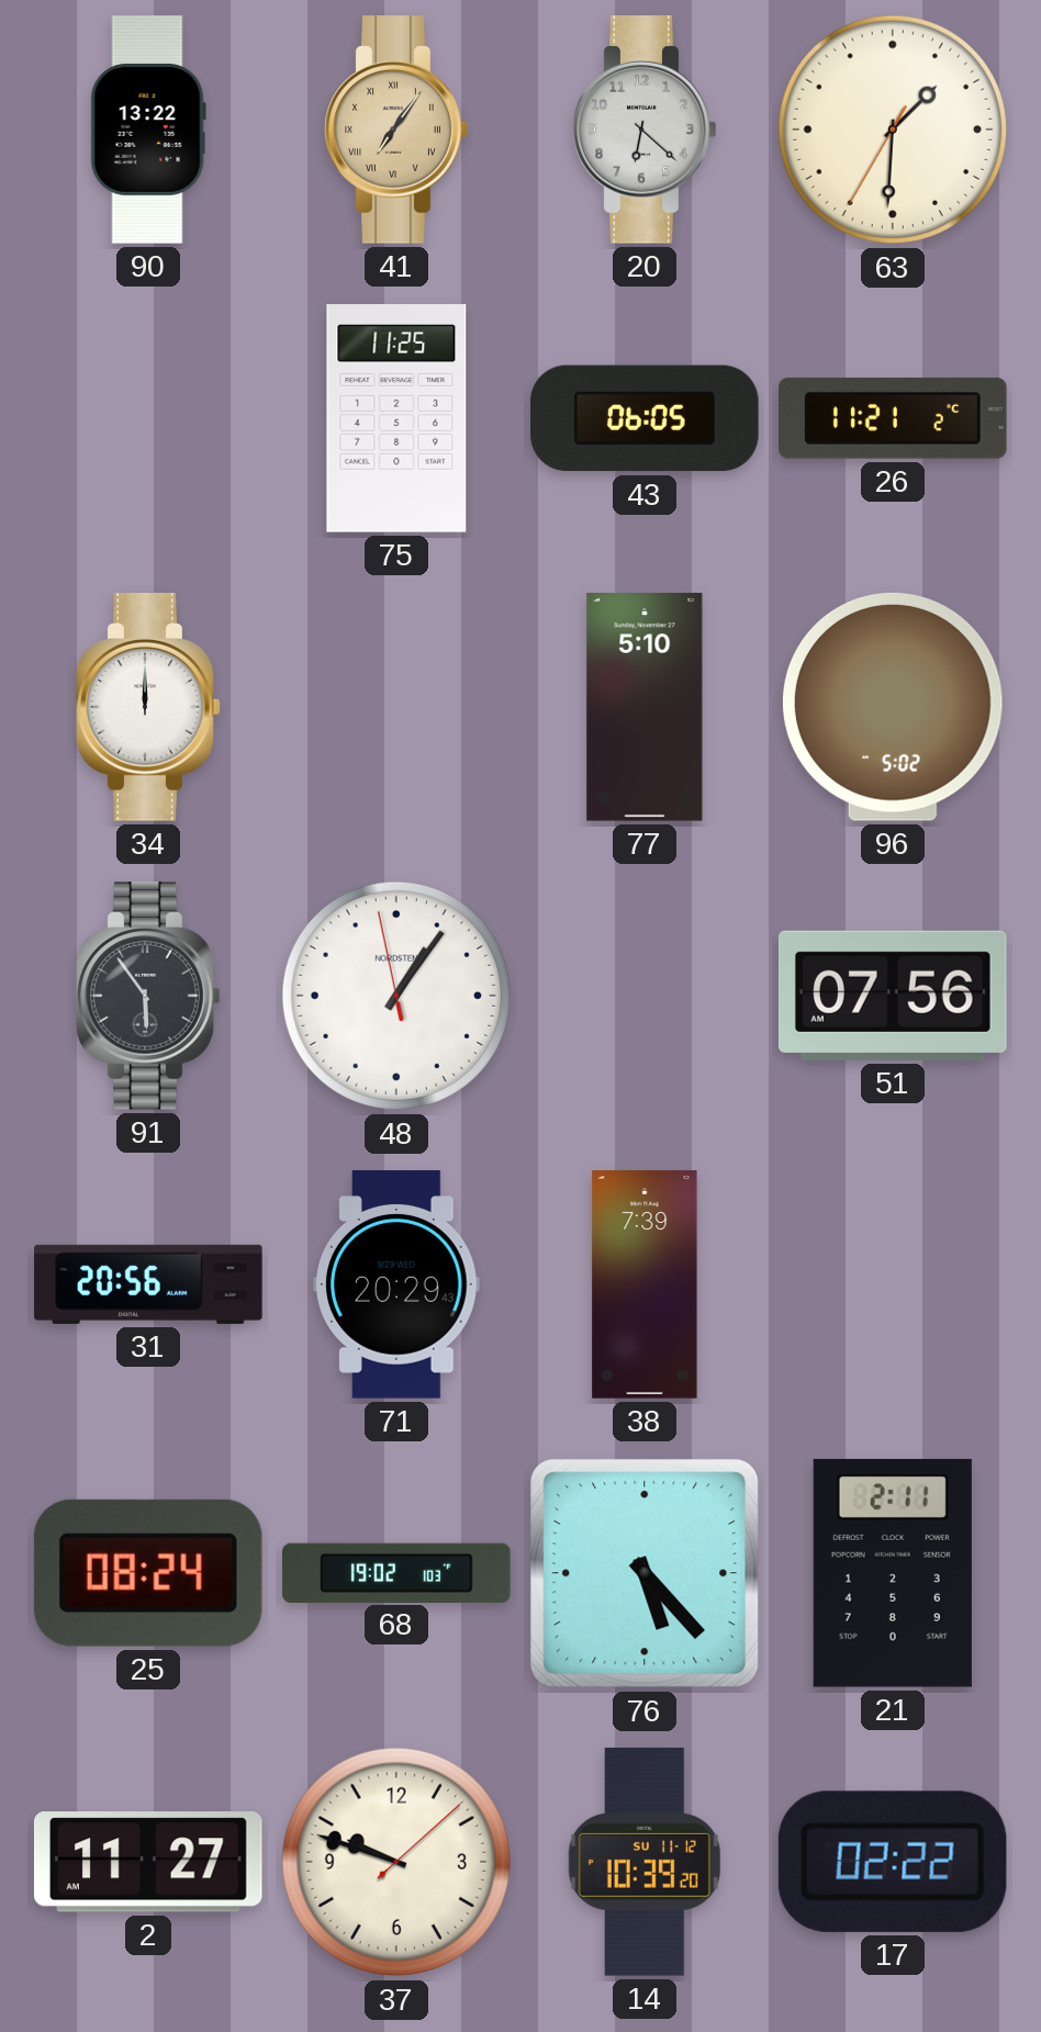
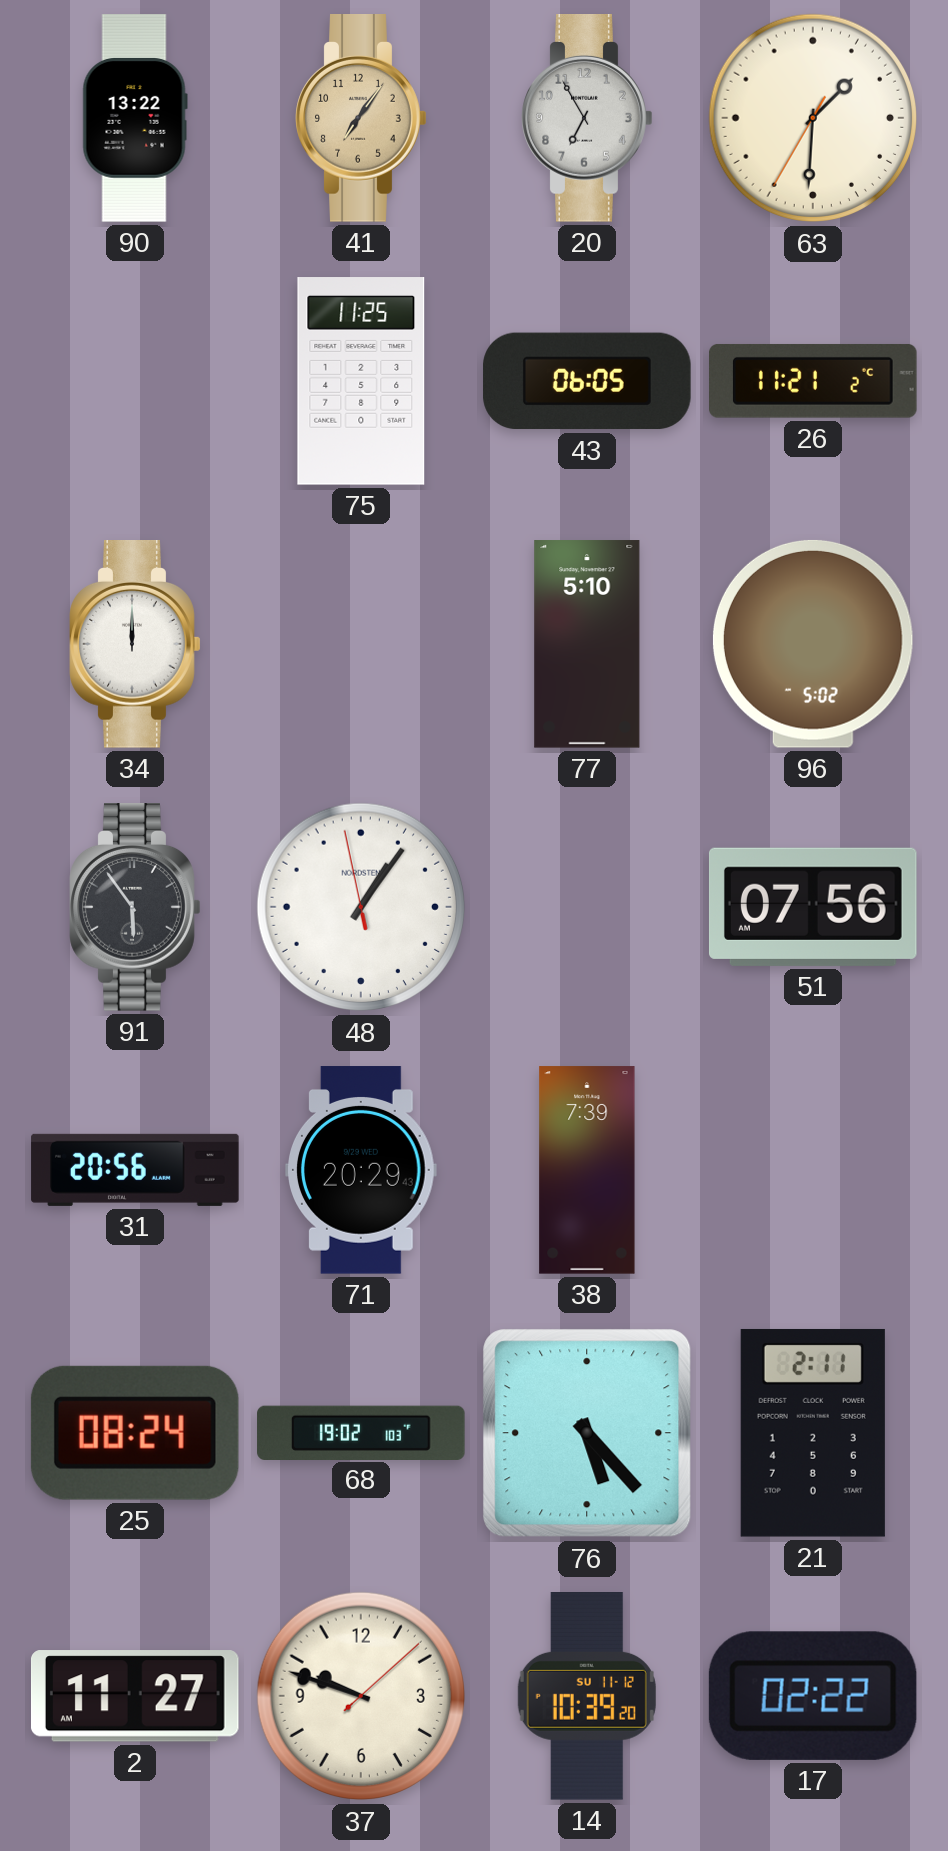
41 numerals: Roman -> Arabic
20: 6:22 -> 6:55
